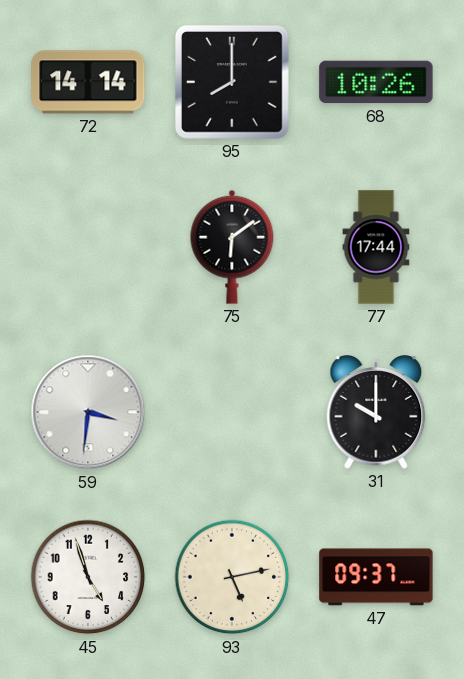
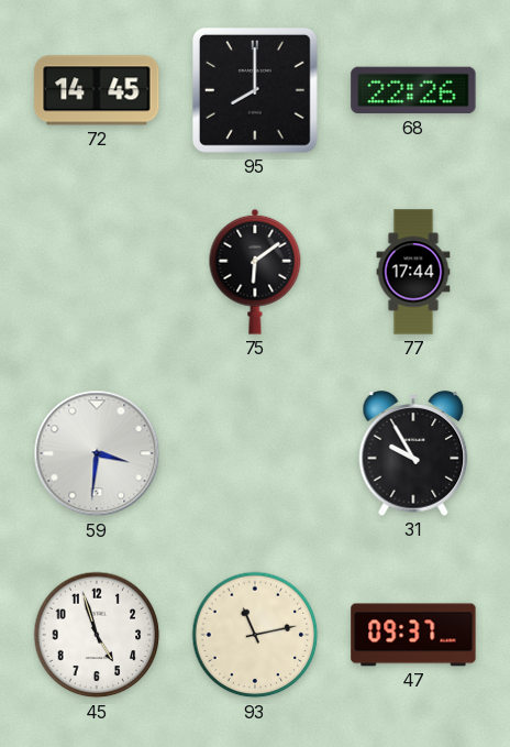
72: 14:14 -> 14:45
68: 10:26 -> 22:26
31: 10:00 -> 9:55
93: 5:13 -> 11:13
